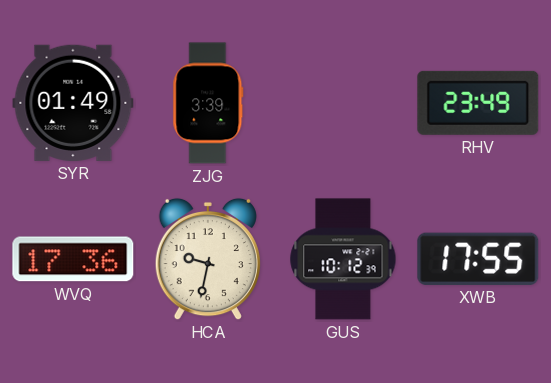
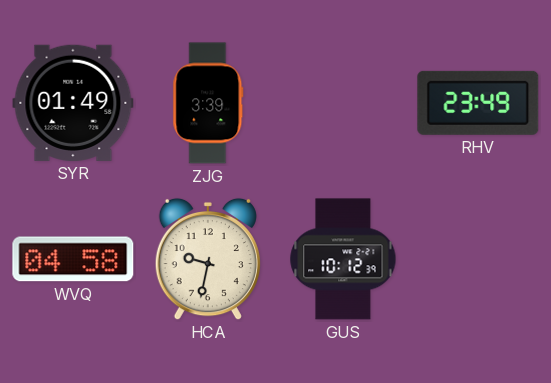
WVQ: 17:36 -> 04:58
XWB: 17:55 -> none
